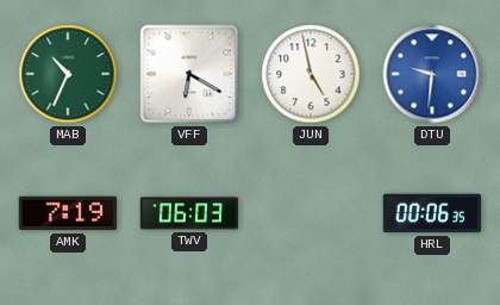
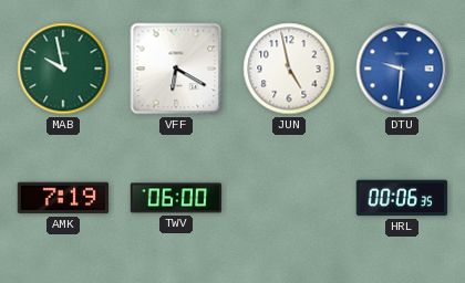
MAB: 10:34 -> 9:58
TWV: 06:03 -> 06:00
